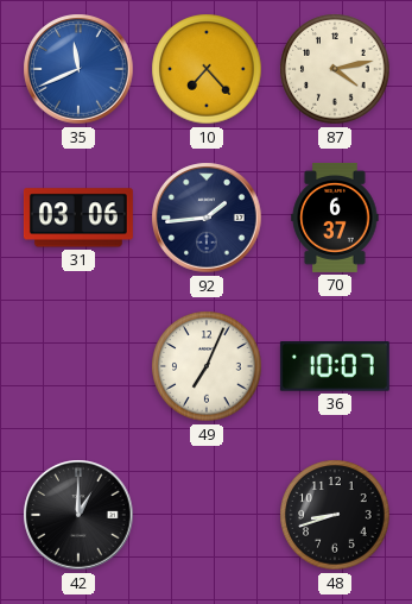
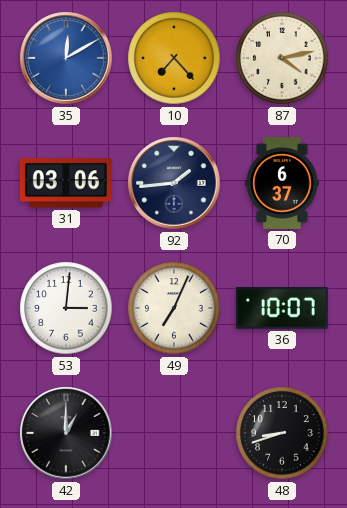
35: 11:41 -> 12:10
53: none -> 3:01
